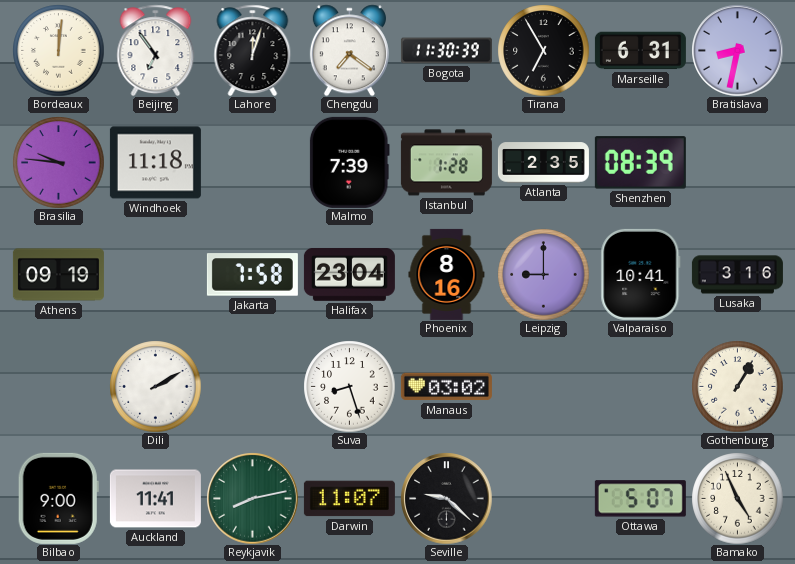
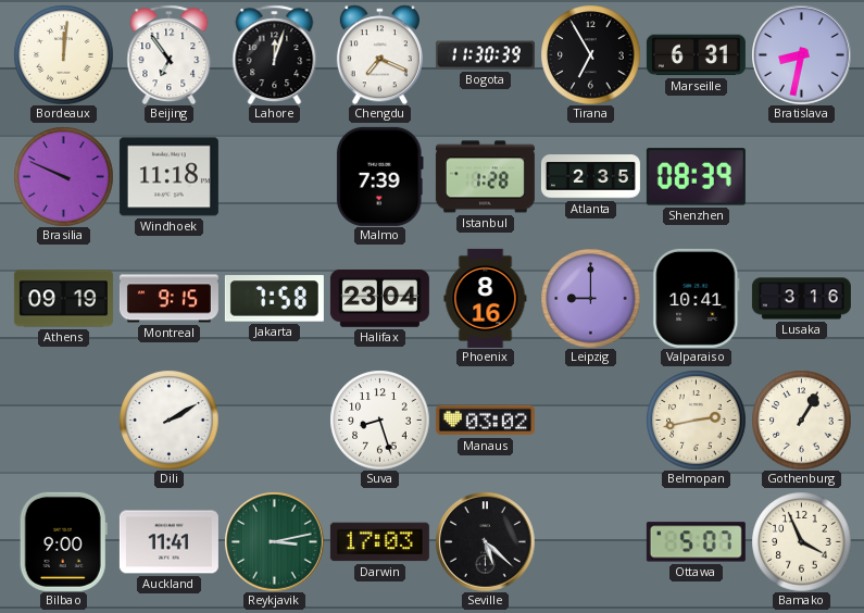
Chengdu: 7:21 -> 7:19
Brasilia: 9:46 -> 9:49
Montreal: none -> 9:15
Belmopan: none -> 2:43
Reykjavik: 8:13 -> 3:13
Darwin: 11:07 -> 17:03
Seville: 9:22 -> 5:22
Bamako: 4:56 -> 3:56
